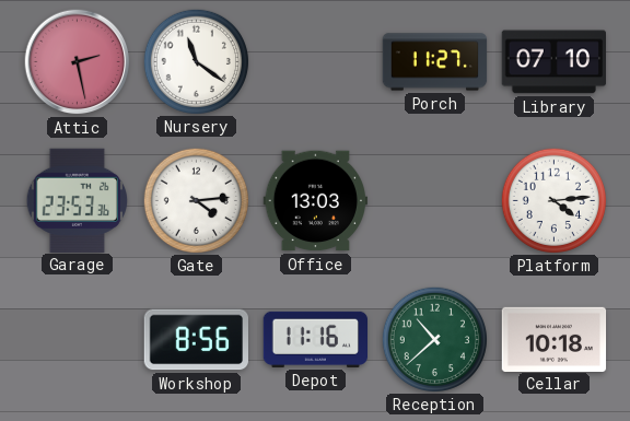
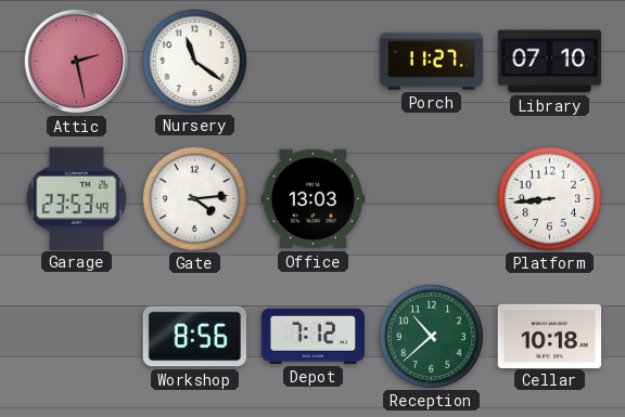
Garage: 23:53:36 -> 23:53:49
Platform: 4:14 -> 8:44
Depot: 11:16 -> 7:12
